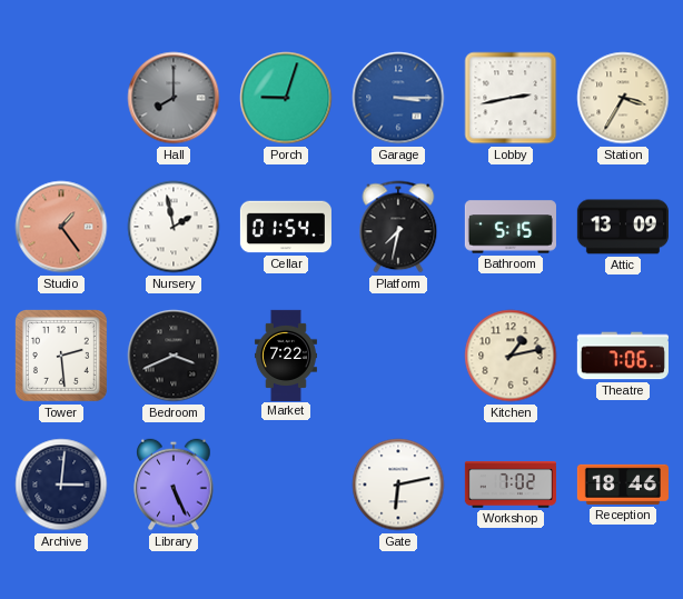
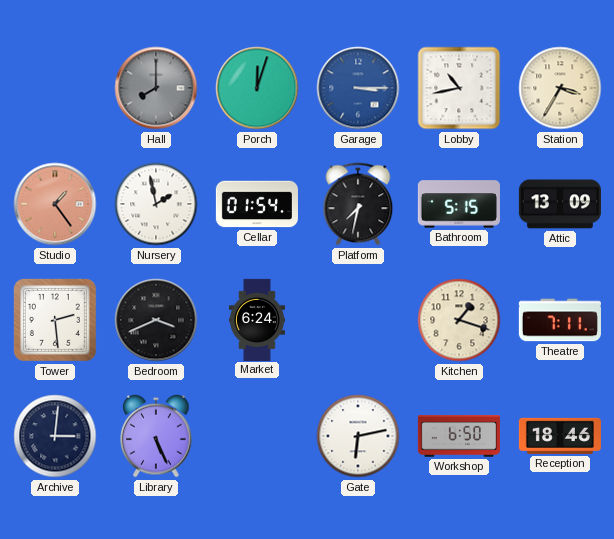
Porch: 9:03 -> 12:03
Lobby: 2:43 -> 10:43
Market: 7:22 -> 6:24
Kitchen: 1:13 -> 1:18
Theatre: 7:06 -> 7:11
Workshop: 7:02 -> 6:50
